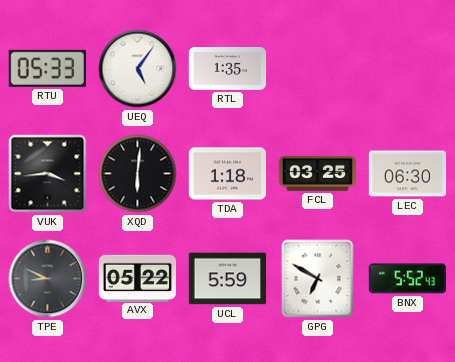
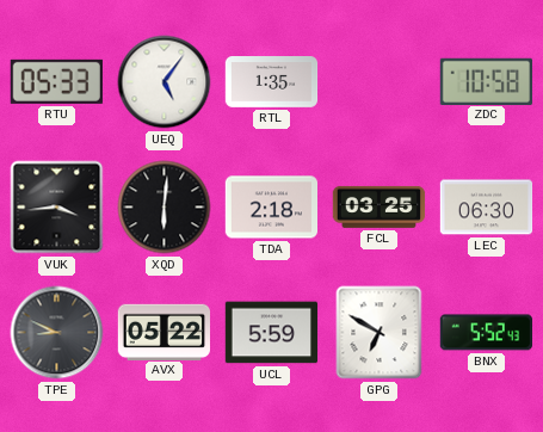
ZDC: none -> 10:58
TDA: 1:18 -> 2:18
